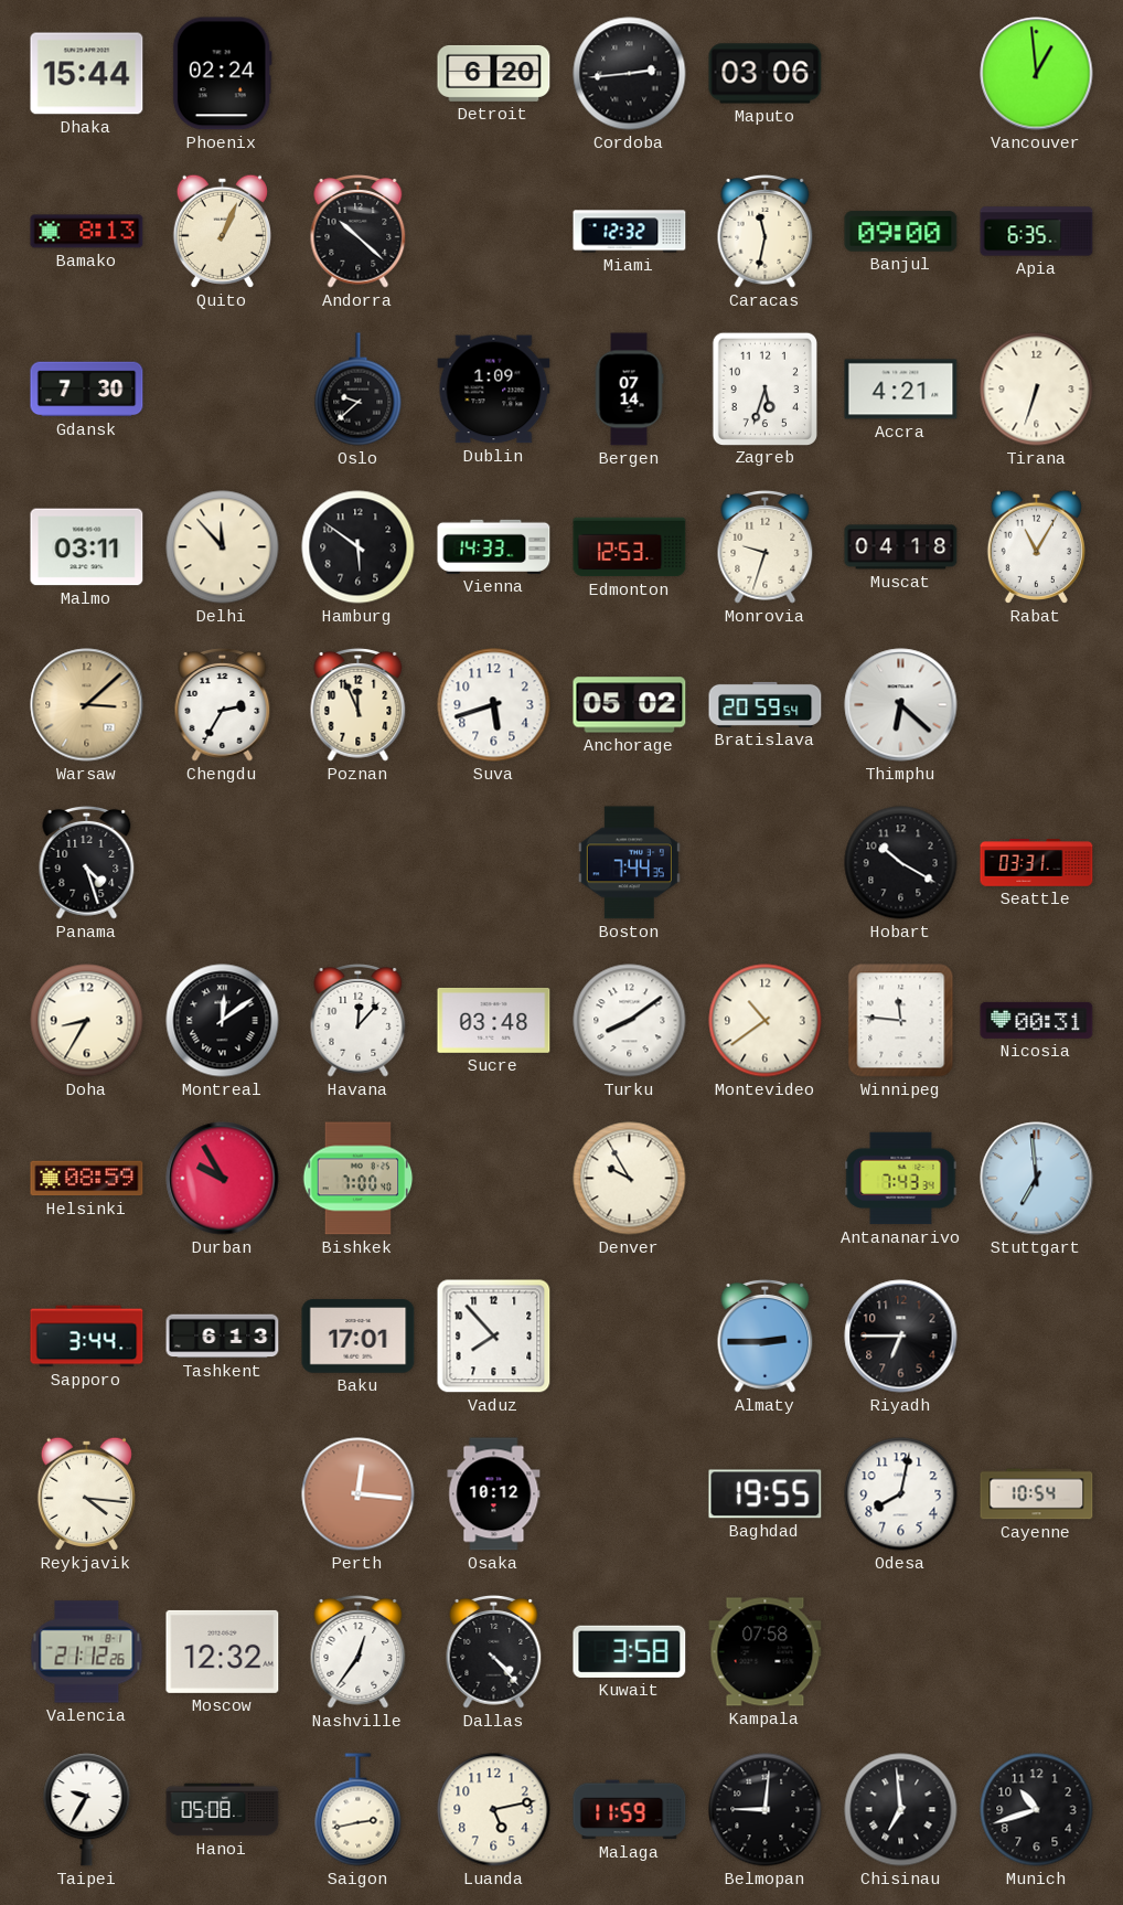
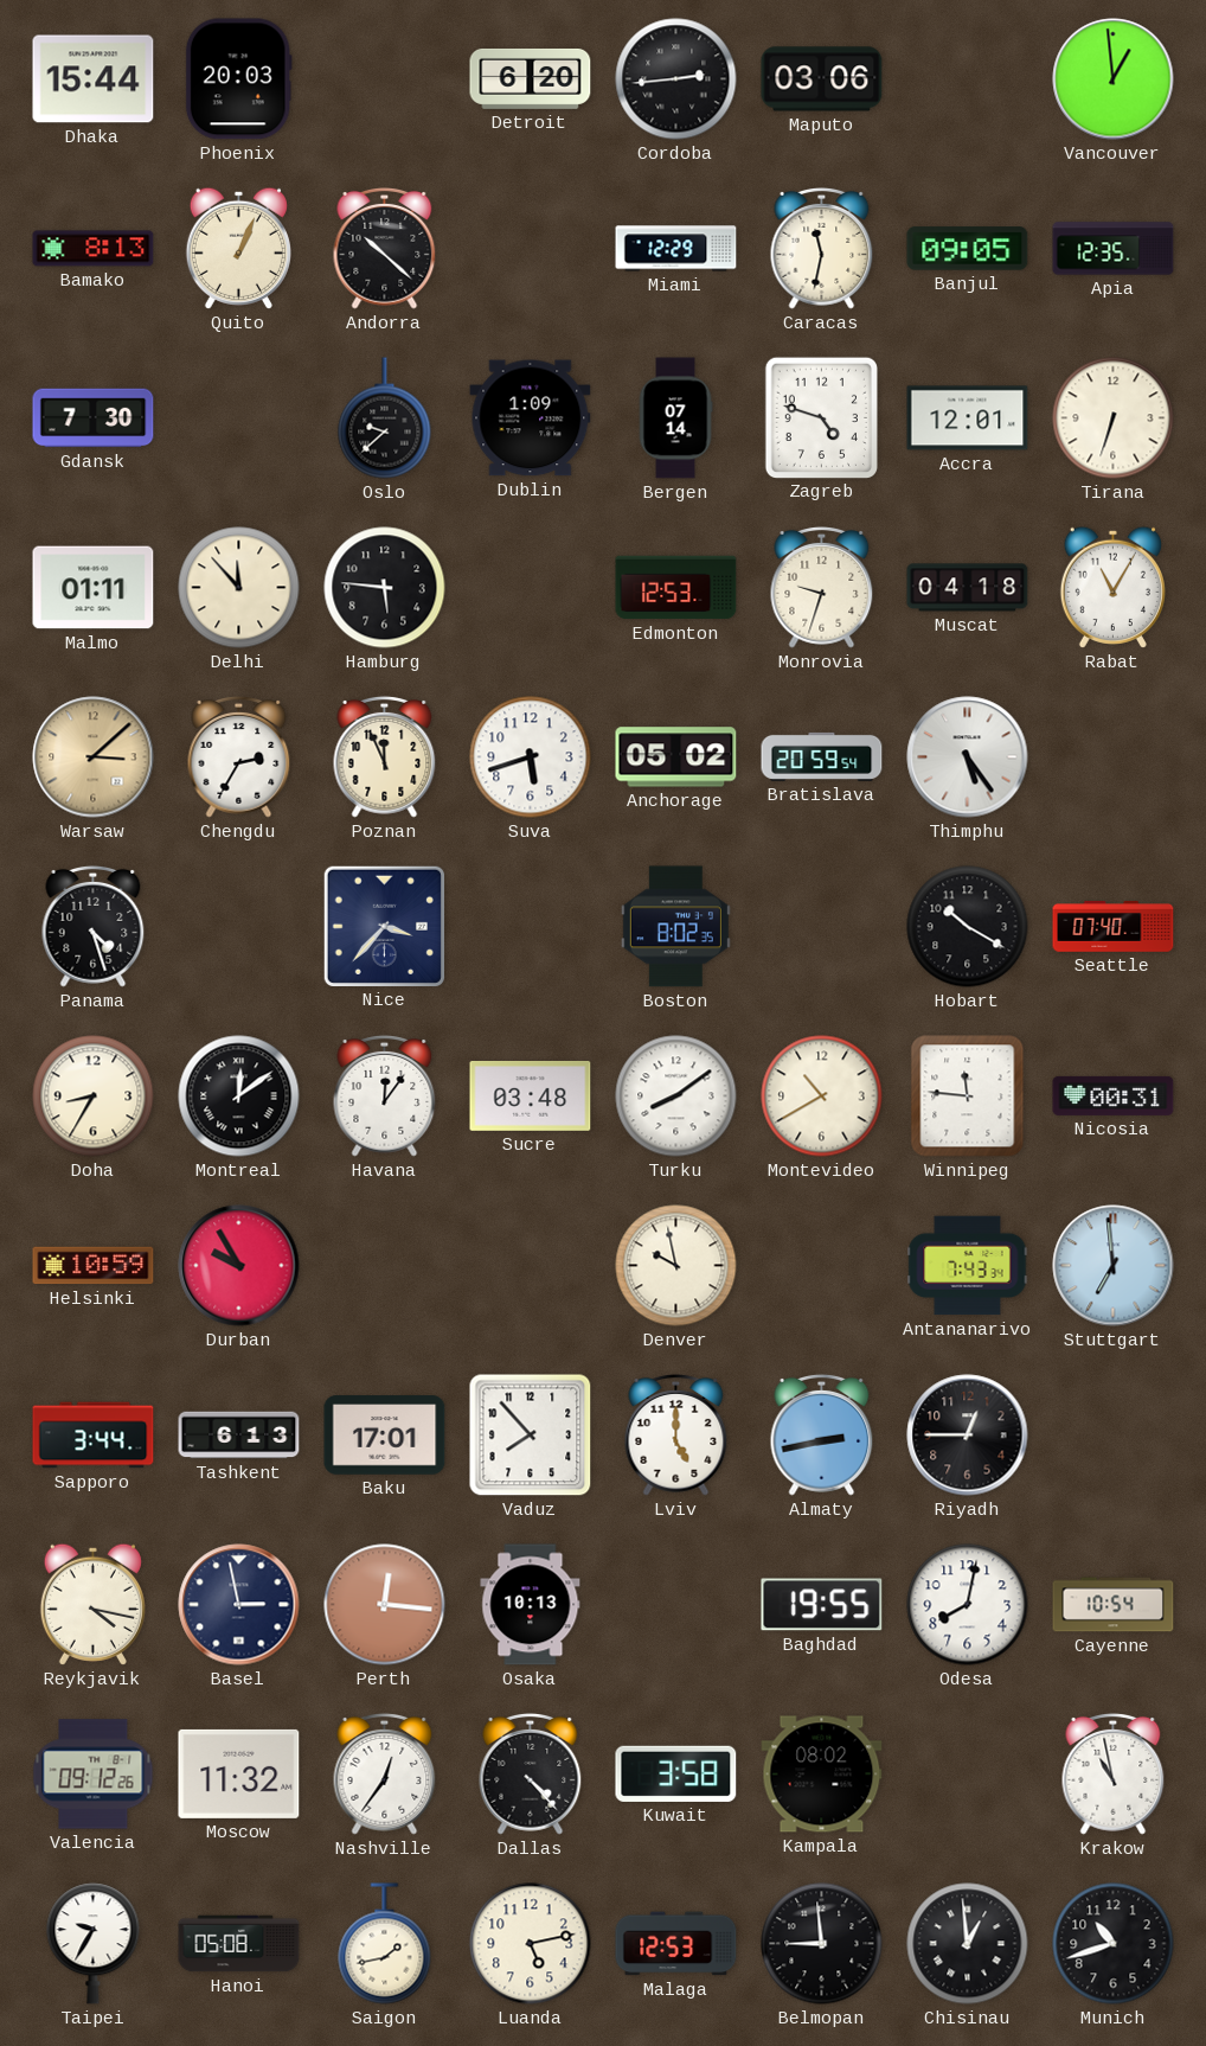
Phoenix: 02:24 -> 20:03
Miami: 12:32 -> 12:29
Banjul: 09:00 -> 09:05
Apia: 6:35 -> 12:35
Zagreb: 5:33 -> 4:48
Accra: 4:21 -> 12:01
Malmo: 03:11 -> 01:11
Hamburg: 5:51 -> 5:46
Vienna: 14:33 -> none
Thimphu: 6:22 -> 5:24
Nice: none -> 3:37
Boston: 7:44 -> 8:02
Seattle: 03:31 -> 07:40
Havana: 12:07 -> 12:06
Montevideo: 10:39 -> 10:40
Helsinki: 08:59 -> 10:59
Bishkek: 7:00 -> none
Denver: 9:55 -> 9:58
Lviv: none -> 5:00
Almaty: 2:45 -> 2:43
Riyadh: 6:45 -> 12:45
Reykjavik: 4:16 -> 4:17
Basel: none -> 2:58
Osaka: 10:12 -> 10:13
Valencia: 21:12 -> 09:12
Moscow: 12:32 -> 11:32
Kampala: 07:58 -> 08:02
Krakow: none -> 10:58
Saigon: 2:43 -> 1:43
Malaga: 11:59 -> 12:53
Belmopan: 9:01 -> 8:59
Chisinau: 6:59 -> 12:59
